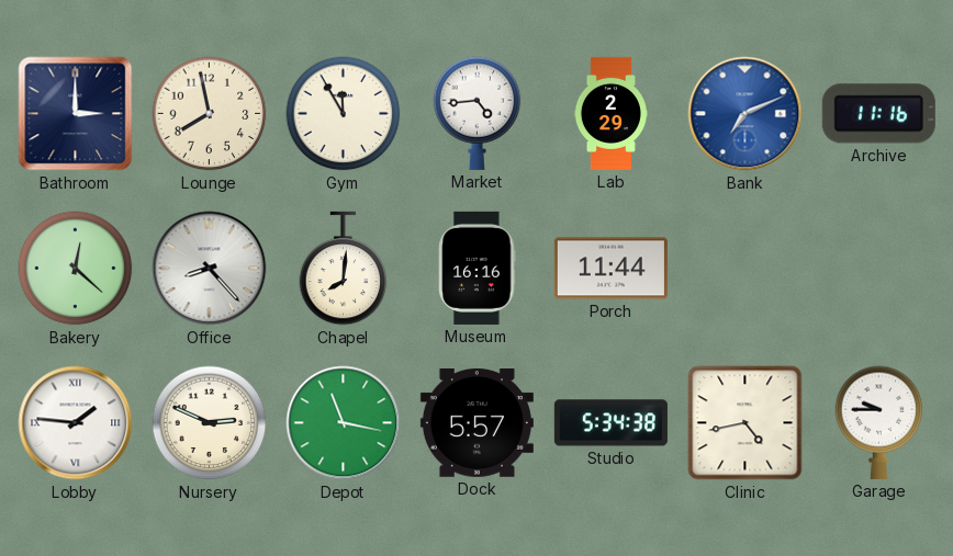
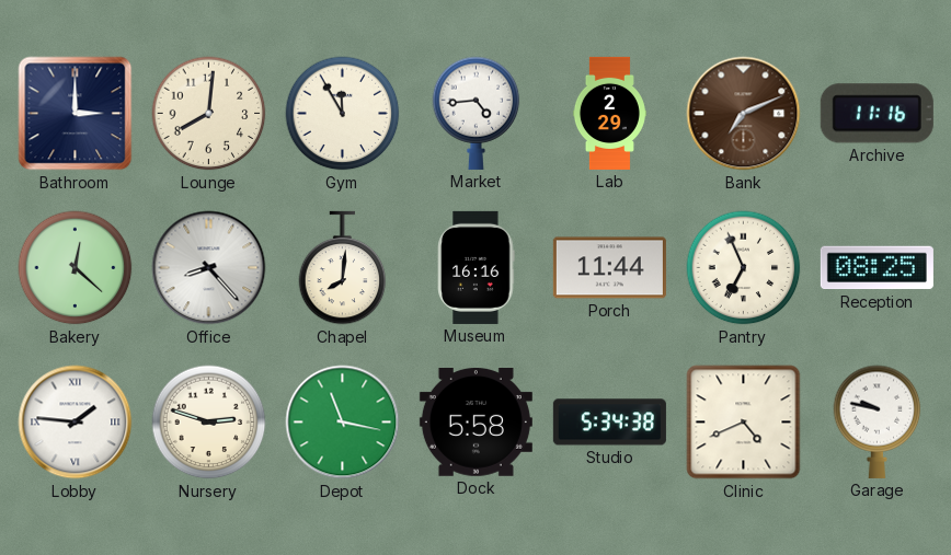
Lounge: 7:58 -> 8:01
Bank dial: blue -> brown
Pantry: none -> 6:56
Reception: none -> 08:25
Nursery: 2:49 -> 2:48
Dock: 5:57 -> 5:58
Clinic: 4:43 -> 4:41
Garage: 9:45 -> 9:47
